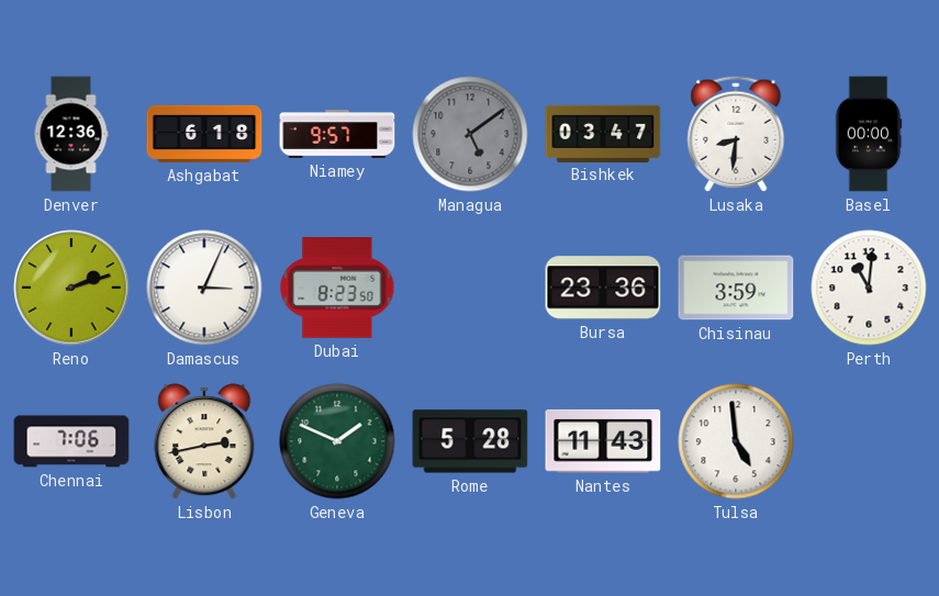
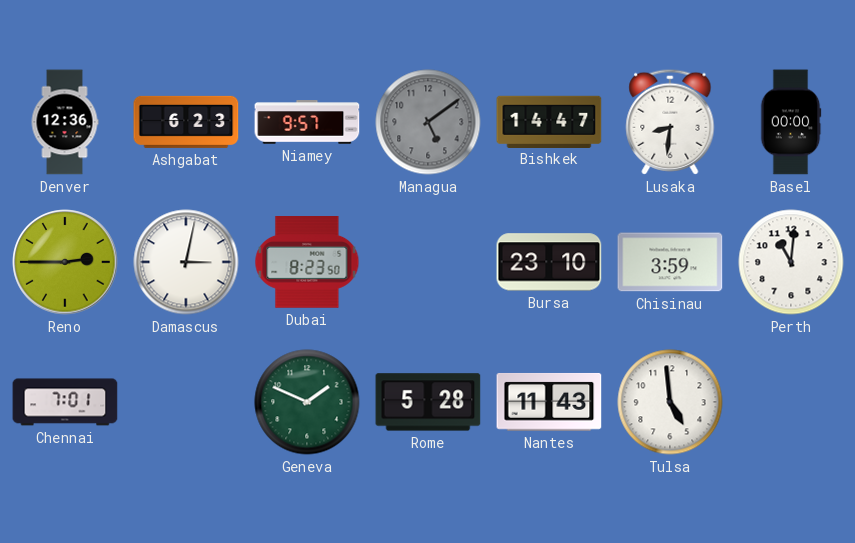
Ashgabat: 6:18 -> 6:23
Bishkek: 03:47 -> 14:47
Reno: 2:12 -> 2:45
Damascus: 3:04 -> 3:02
Bursa: 23:36 -> 23:10
Chennai: 7:06 -> 7:01
Lisbon: 2:43 -> none
